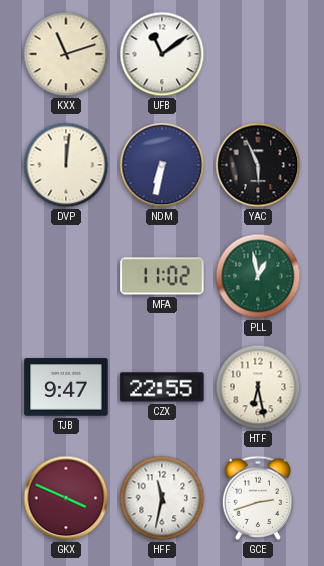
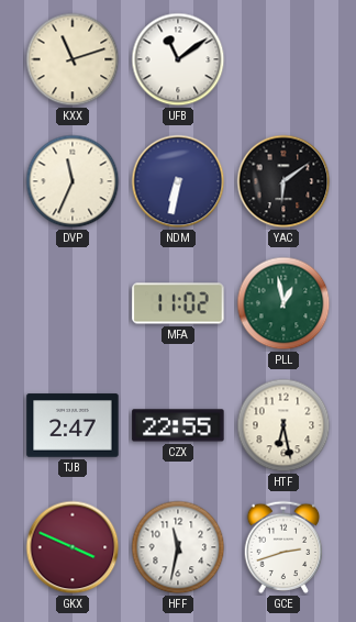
DVP: 12:01 -> 11:34
YAC: 5:56 -> 6:09
TJB: 9:47 -> 2:47
